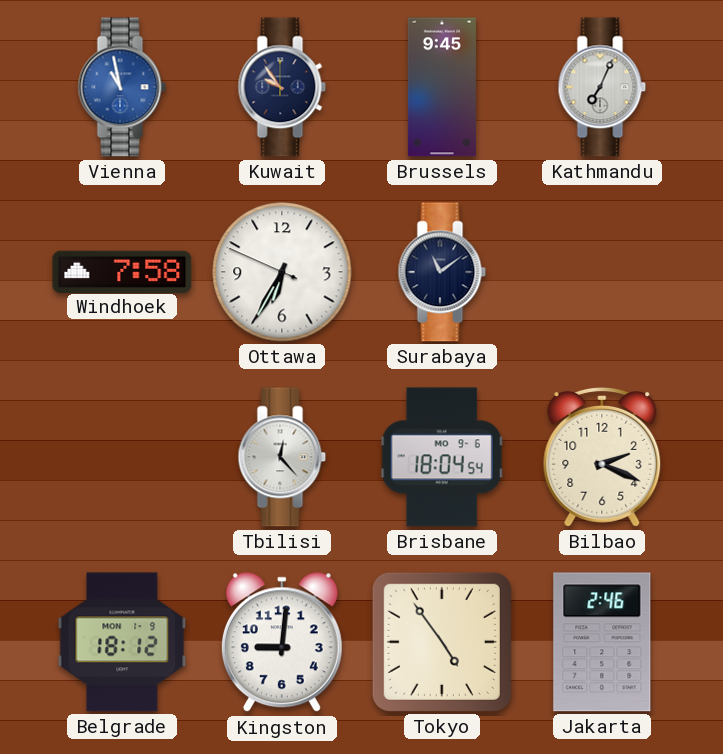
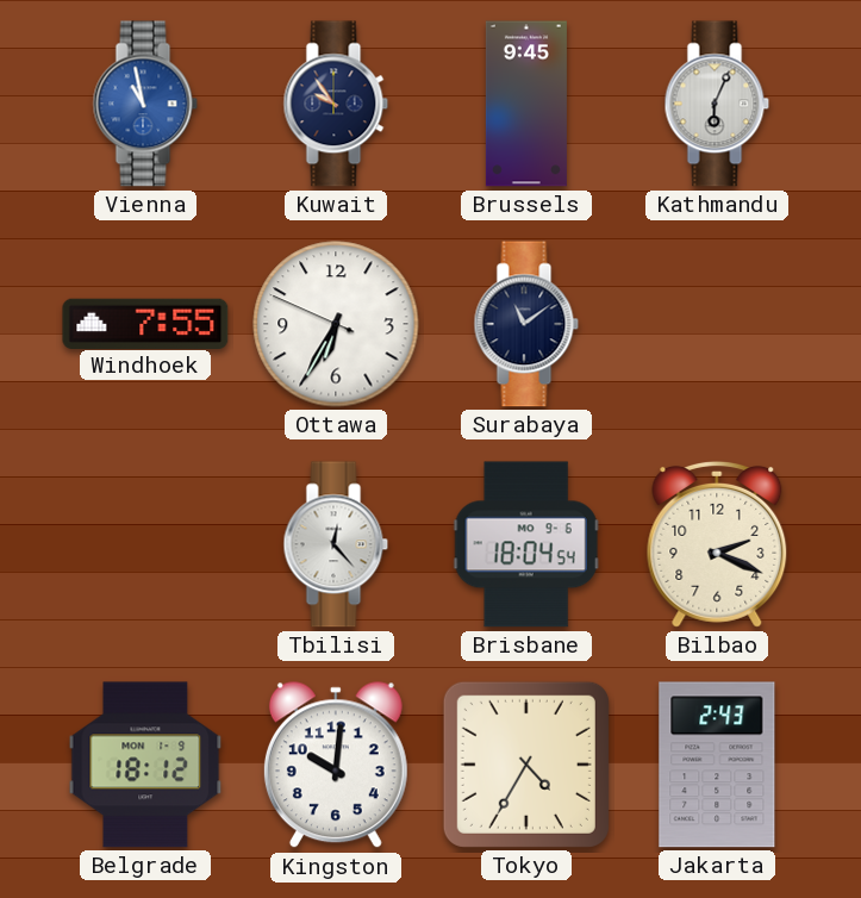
Kathmandu: 7:04 -> 6:04
Windhoek: 7:58 -> 7:55
Kingston: 9:01 -> 10:01
Tokyo: 4:54 -> 4:35
Jakarta: 2:46 -> 2:43
